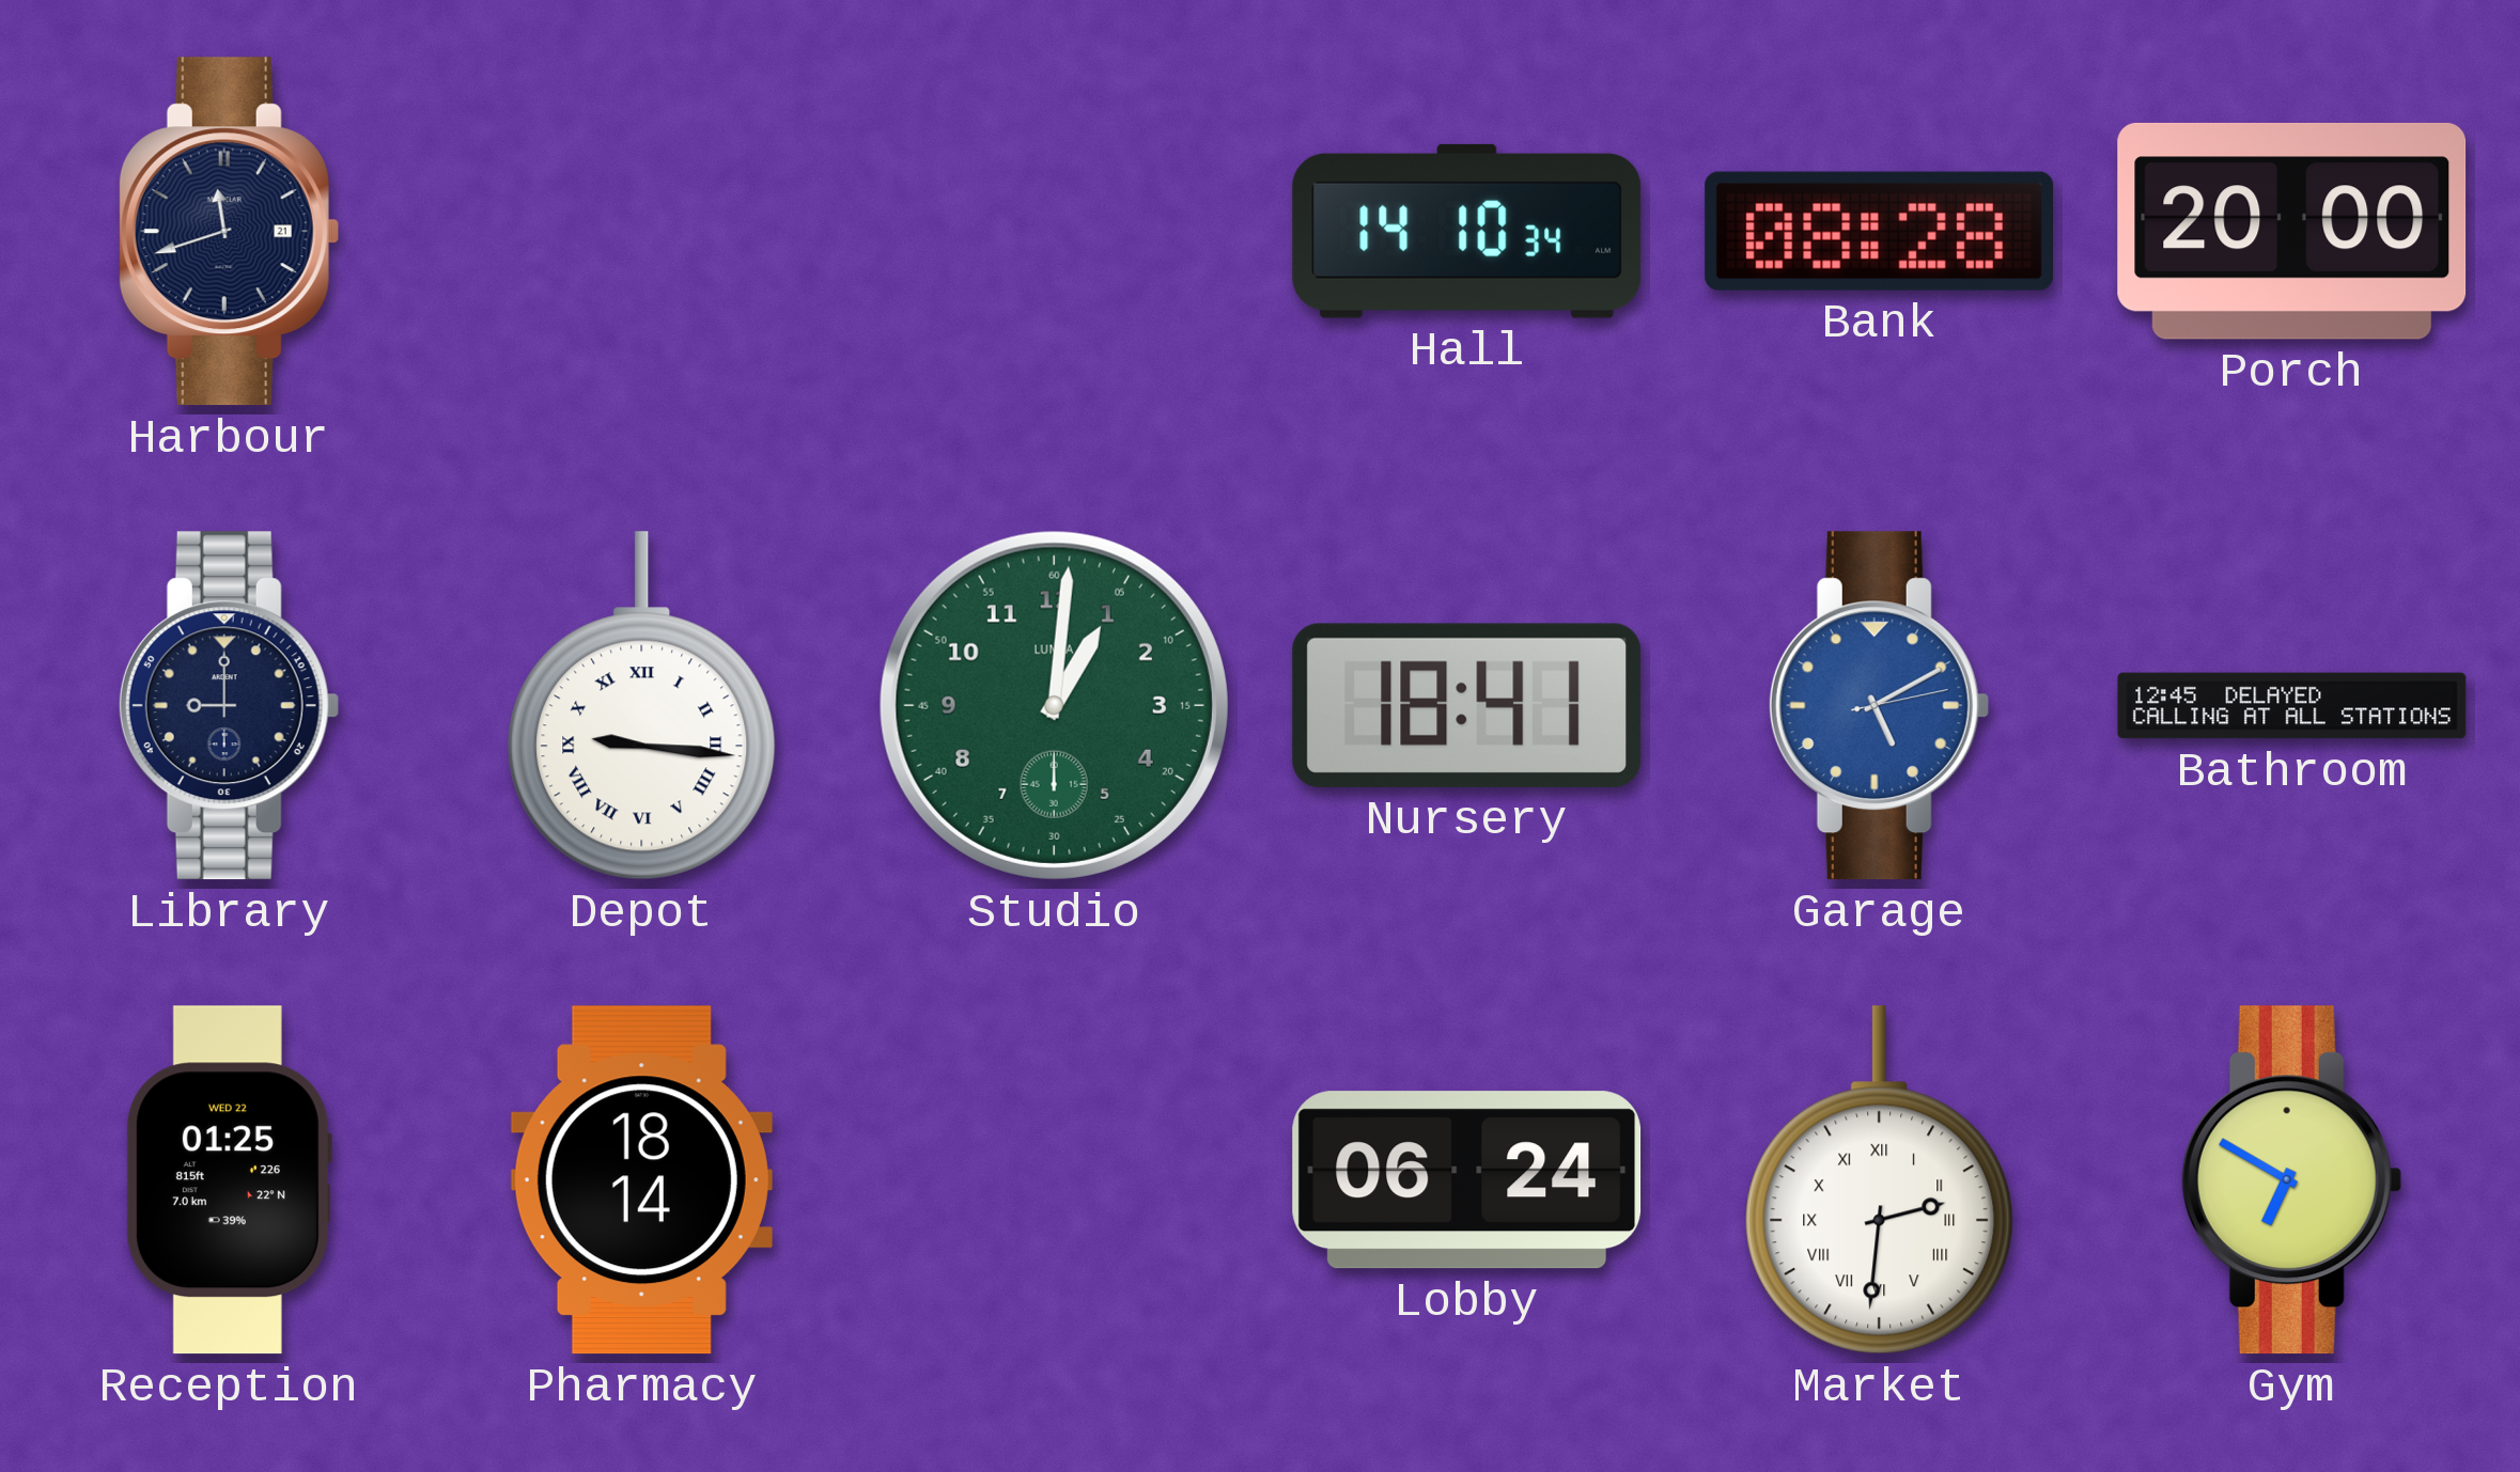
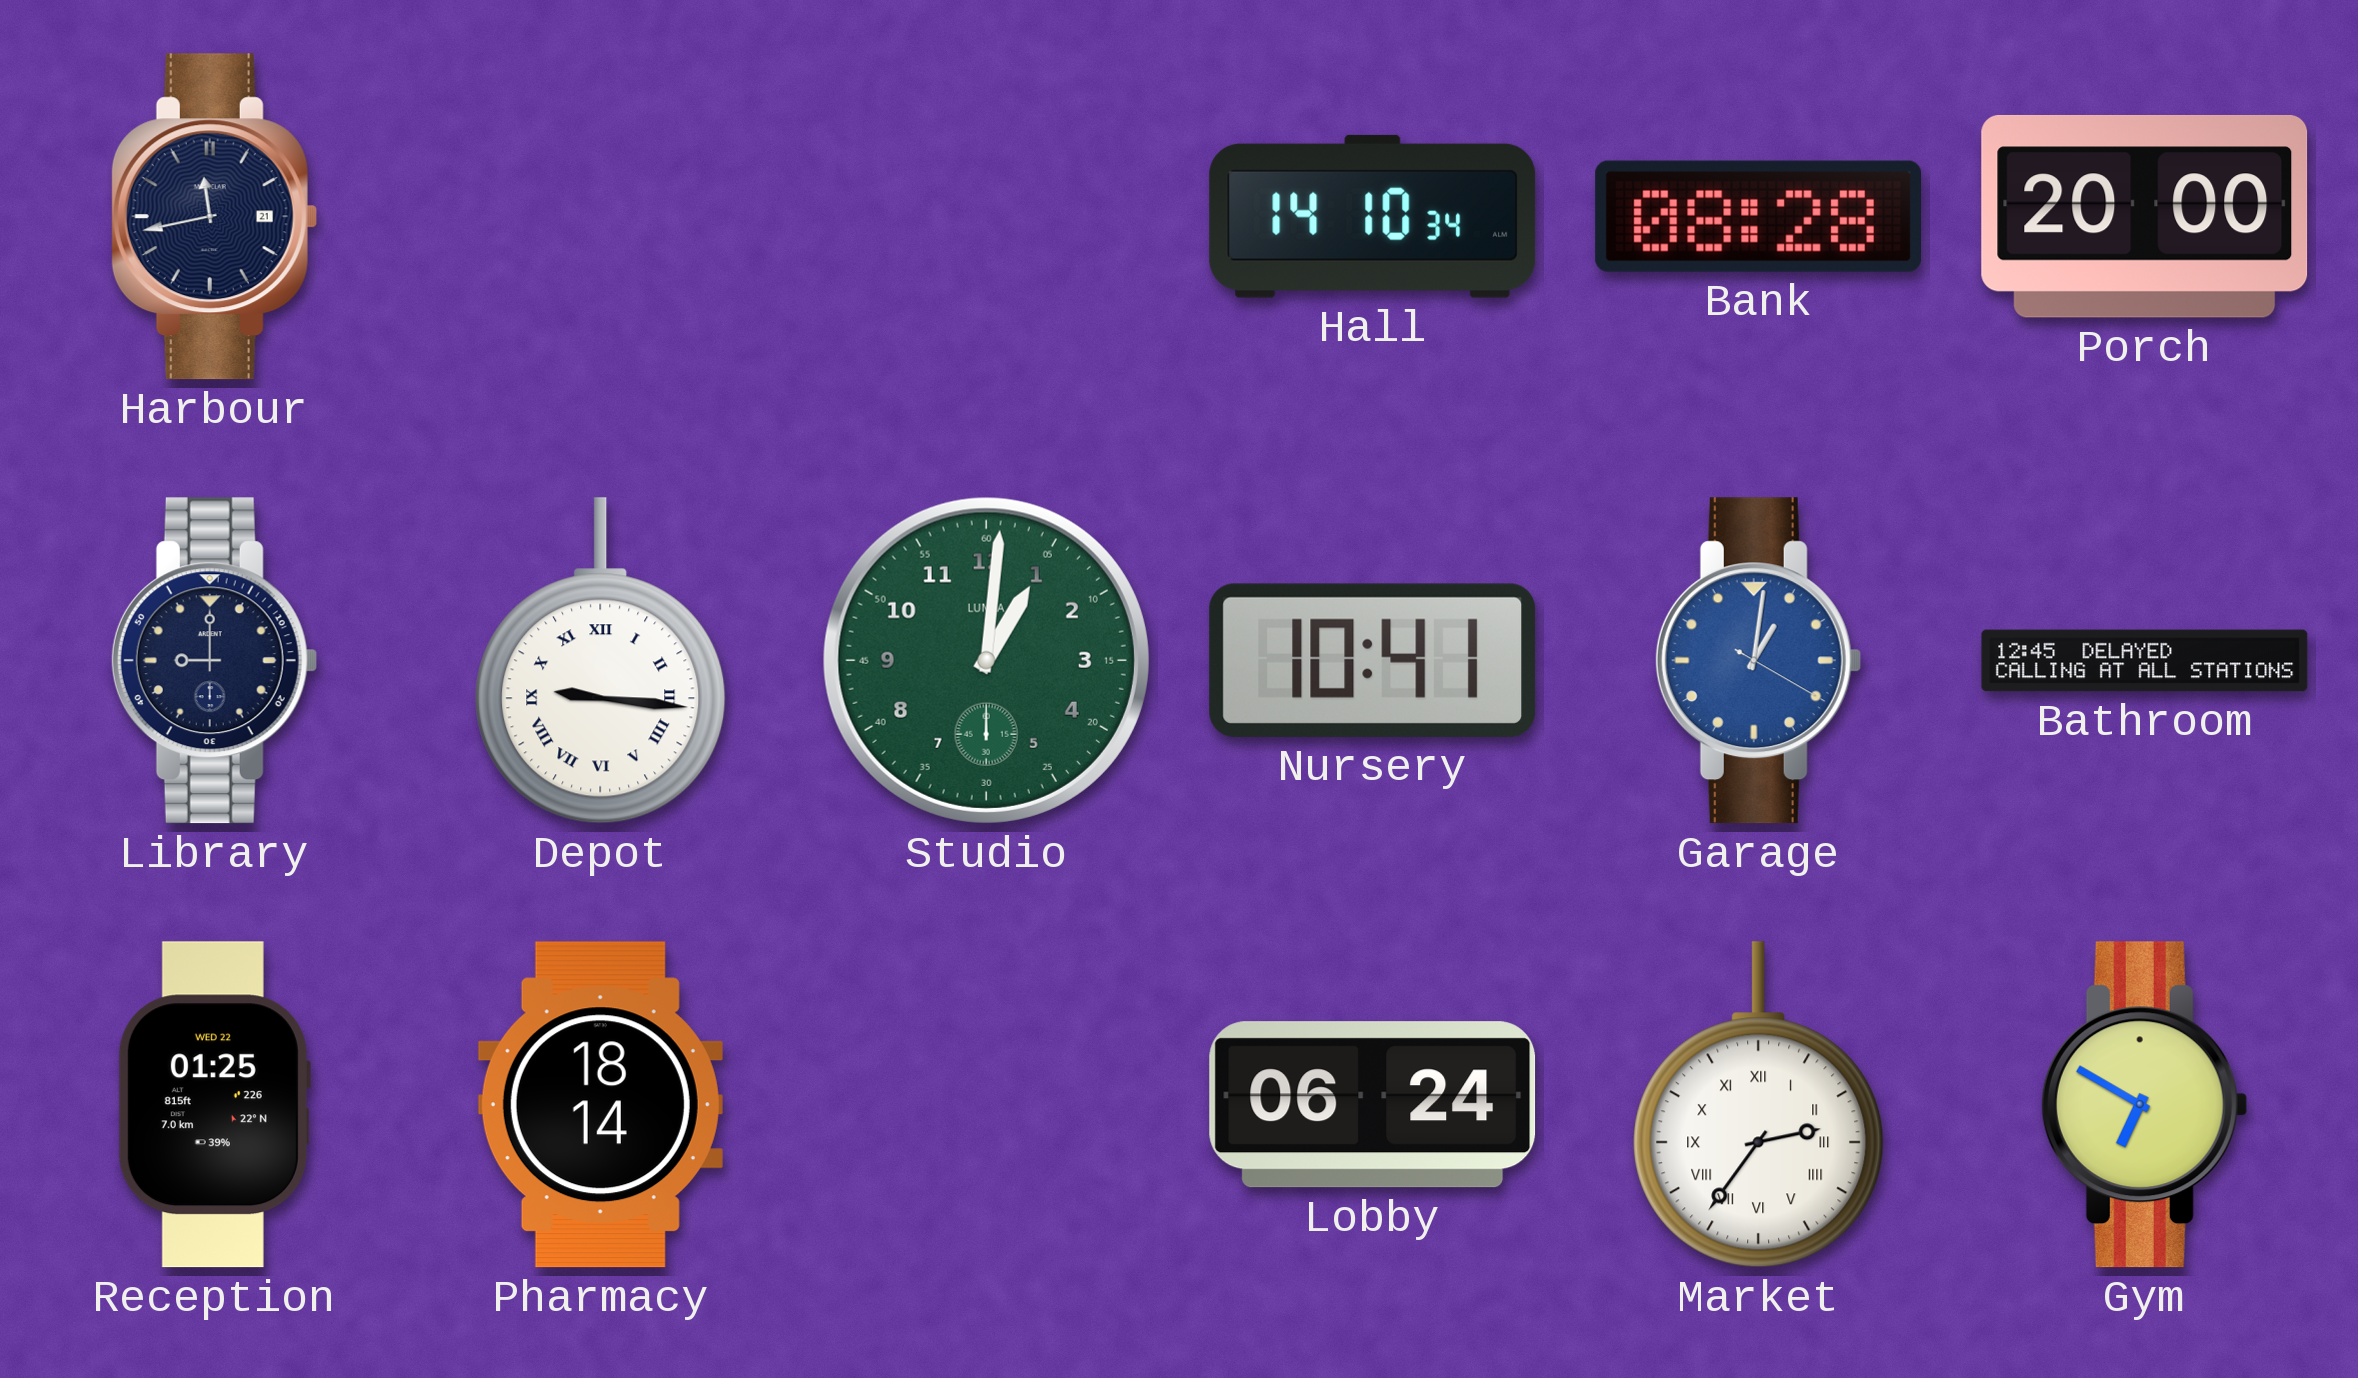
Harbour: 11:42 -> 11:43
Nursery: 18:41 -> 10:41
Garage: 5:10 -> 1:01
Market: 2:31 -> 2:36
